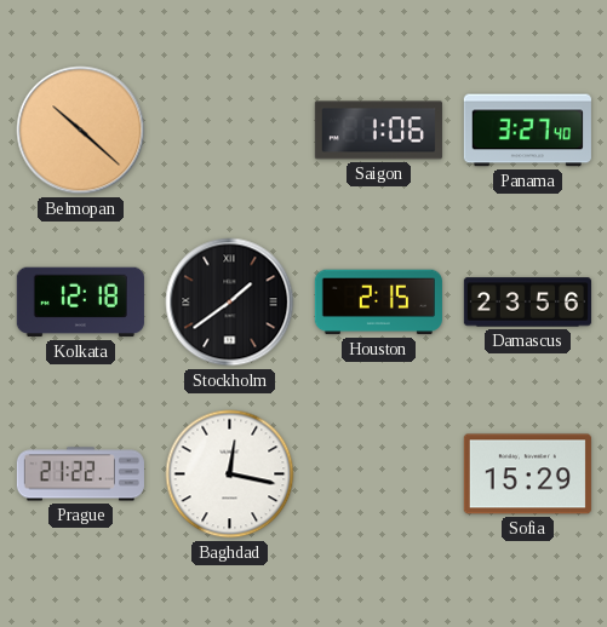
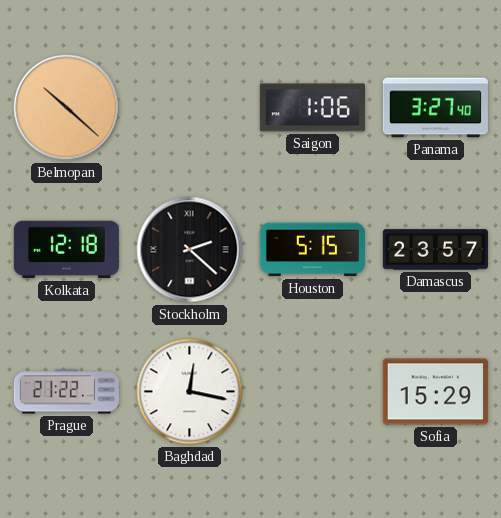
Stockholm: 1:39 -> 2:22
Houston: 2:15 -> 5:15
Damascus: 23:56 -> 23:57
